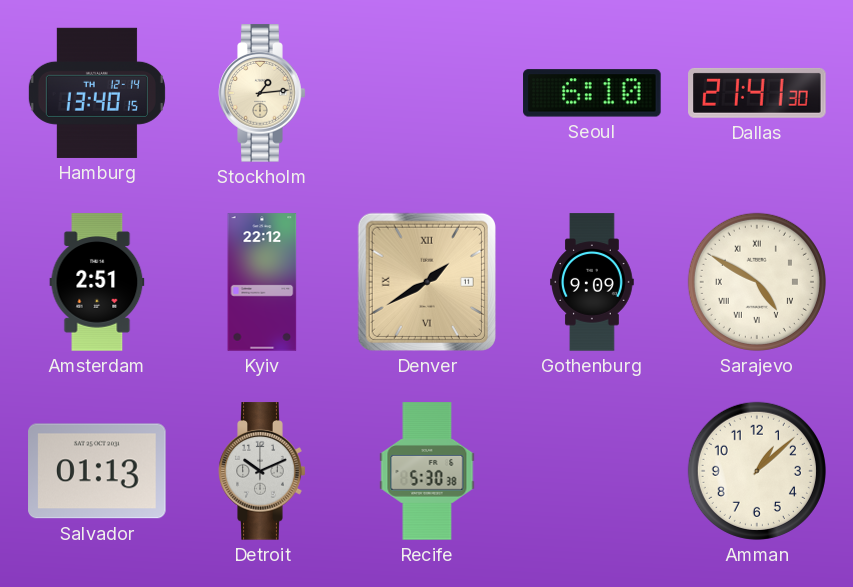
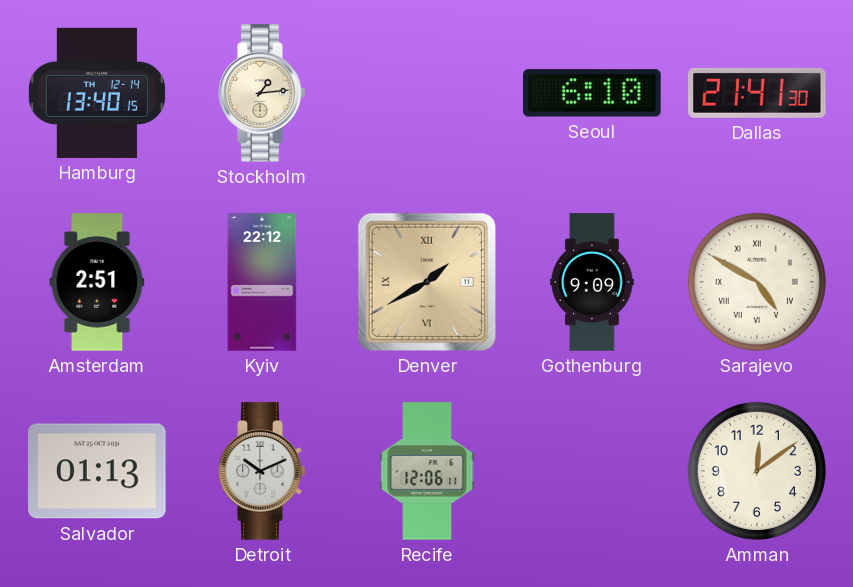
Recife: 5:30 -> 12:06
Amman: 1:08 -> 12:09
